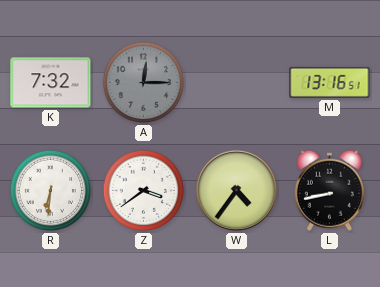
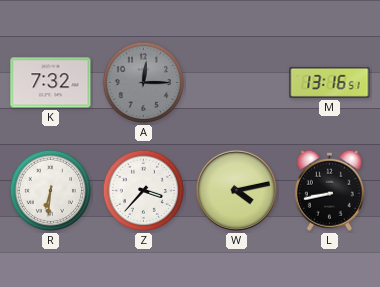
Z: 3:39 -> 3:37
W: 4:36 -> 4:13
